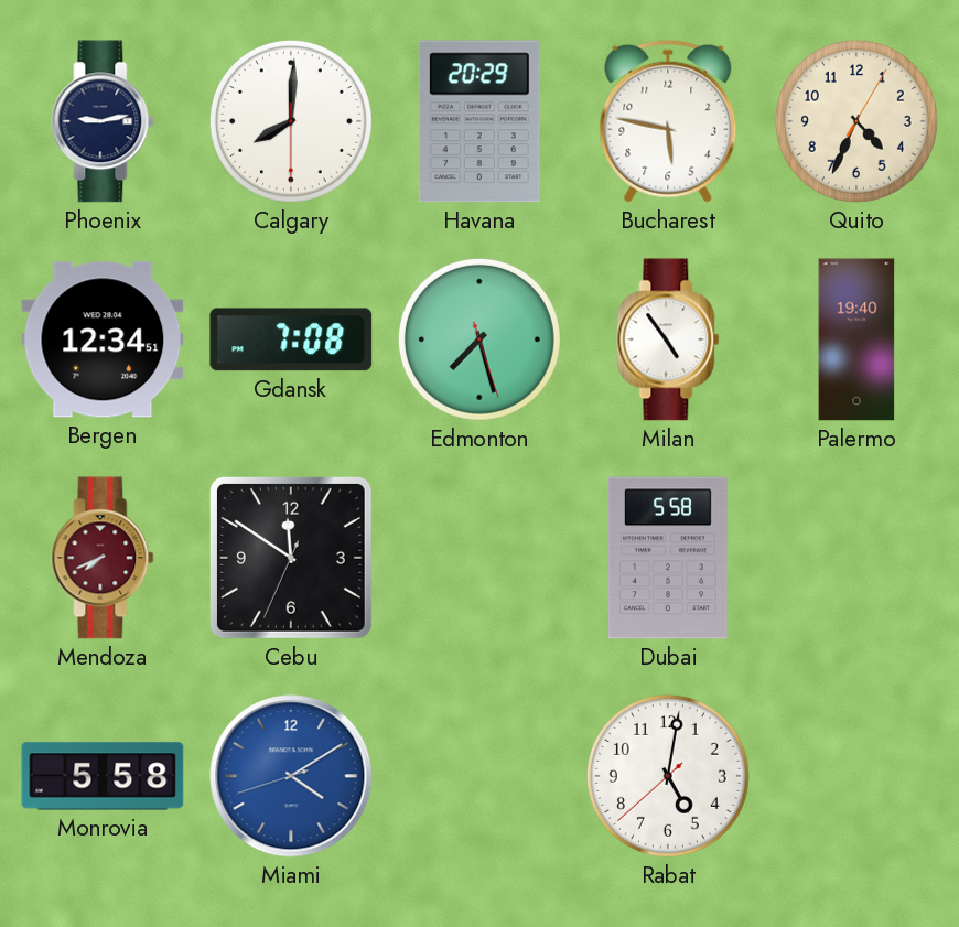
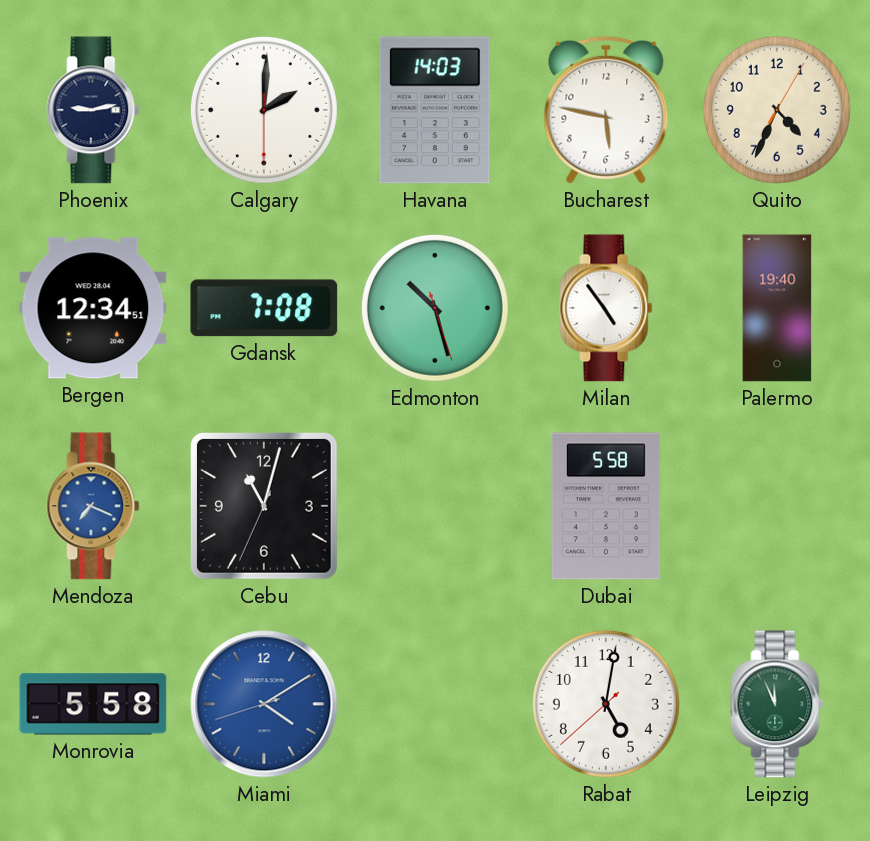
Calgary: 8:00 -> 2:00
Havana: 20:29 -> 14:03
Edmonton: 7:27 -> 10:27
Mendoza: 7:41 -> 7:19
Mendoza dial: burgundy -> blue
Cebu: 11:50 -> 11:02
Leipzig: none -> 11:56
